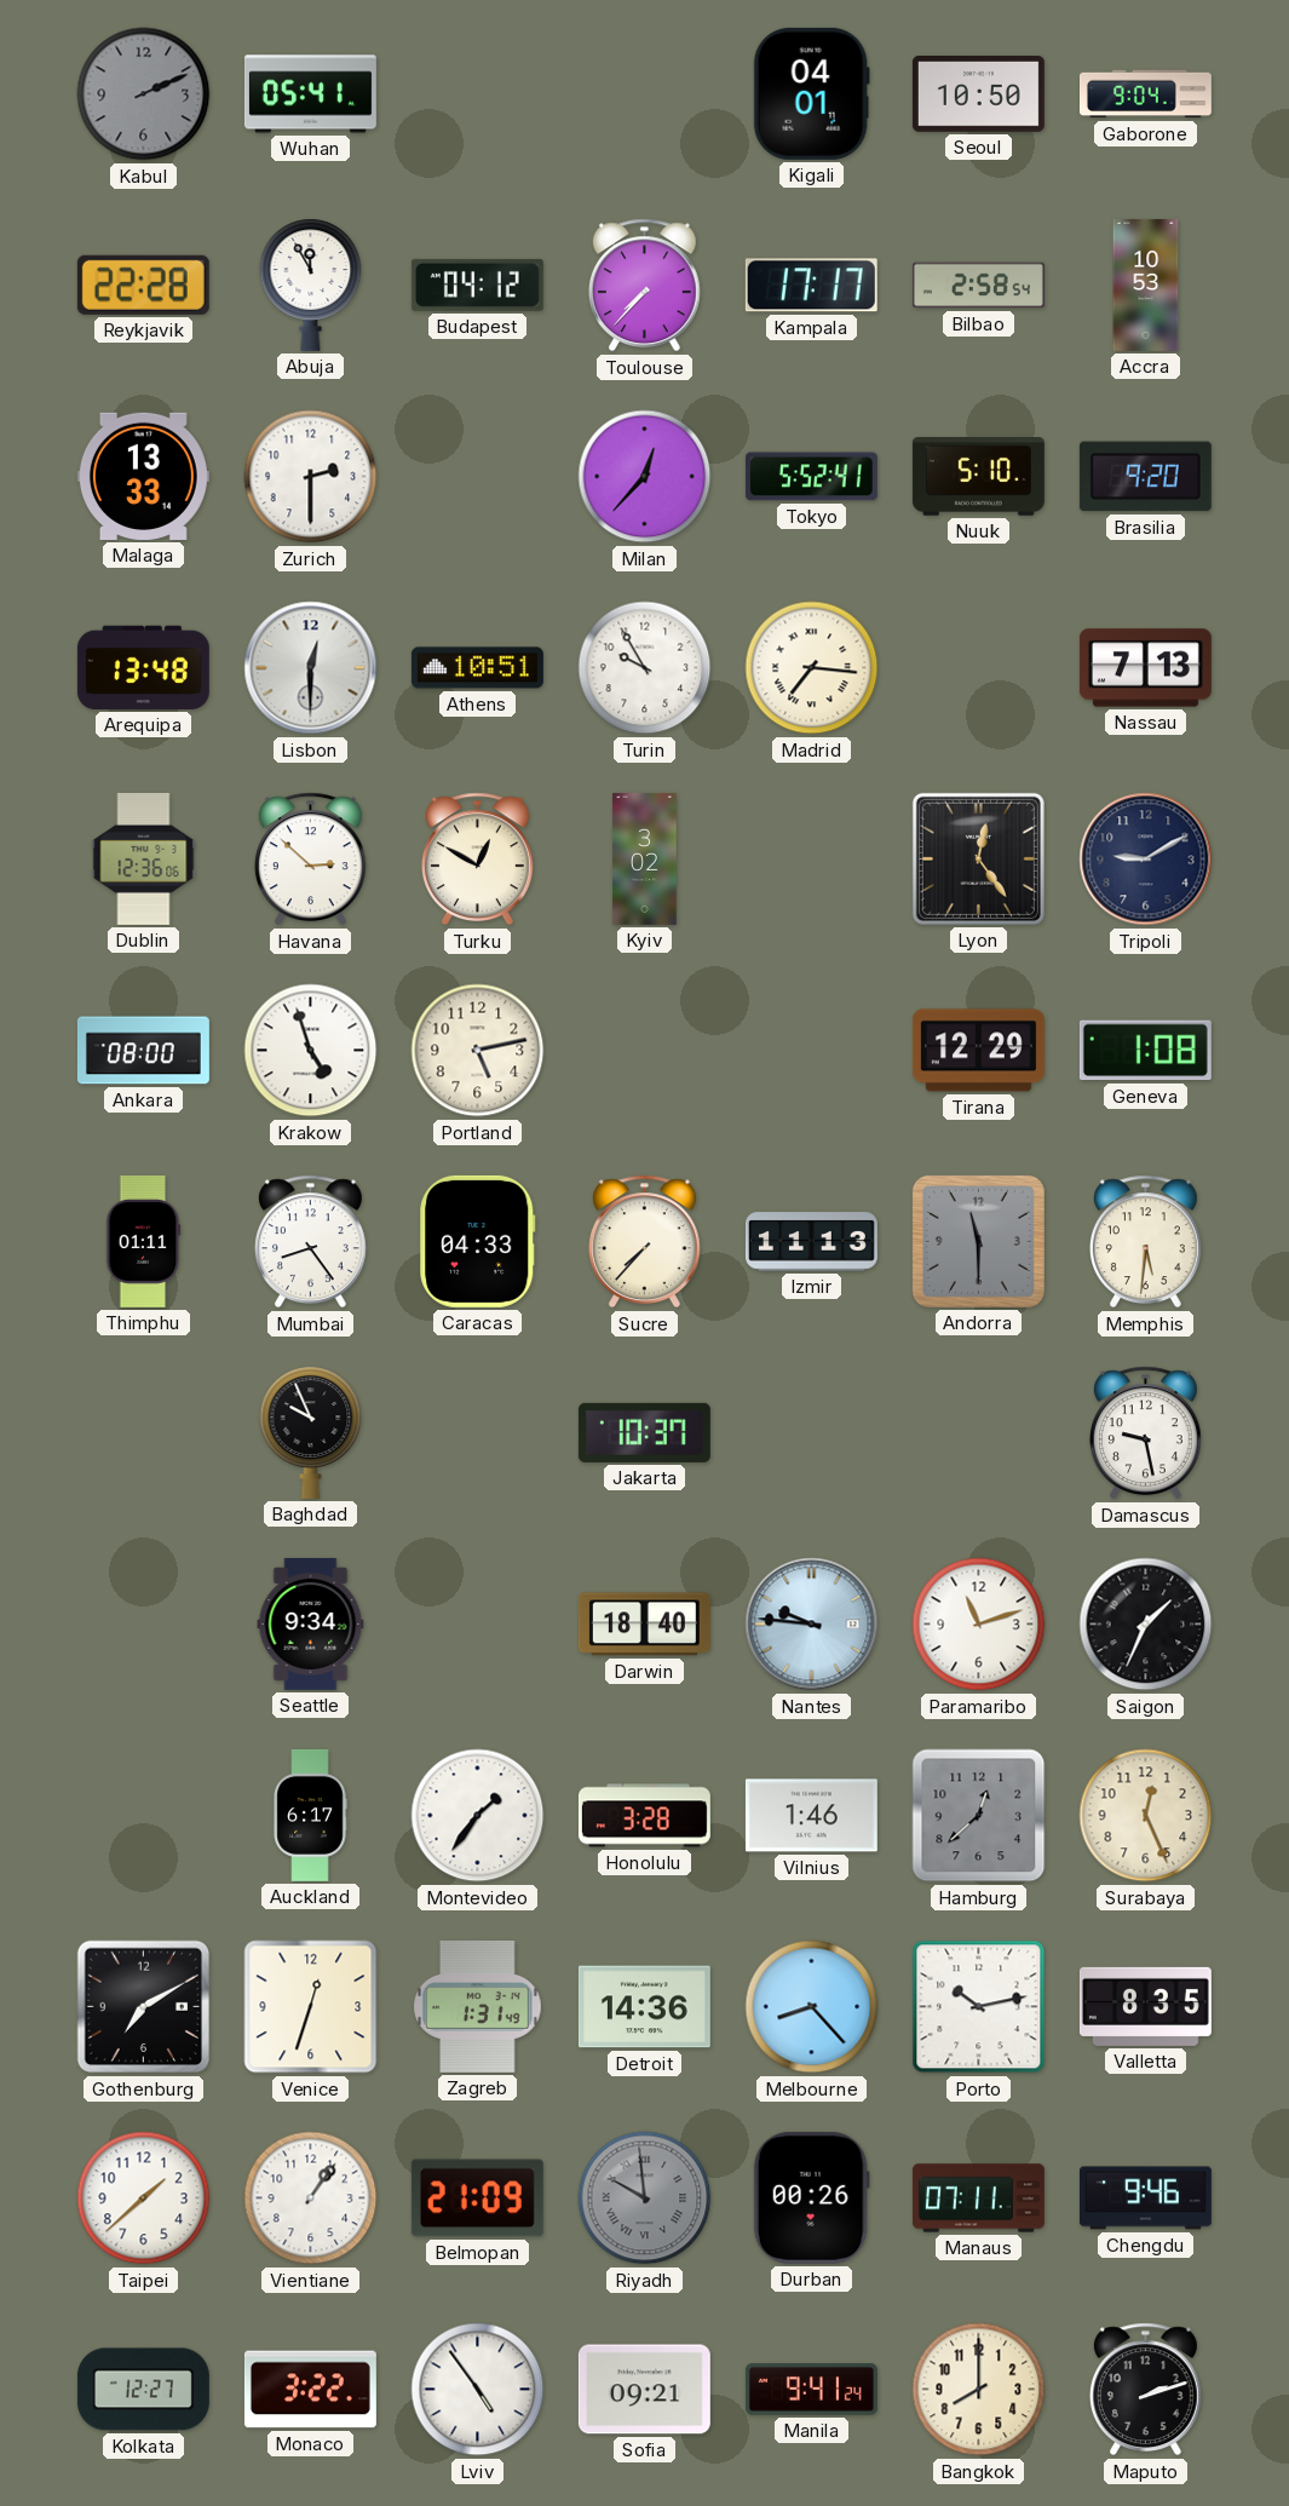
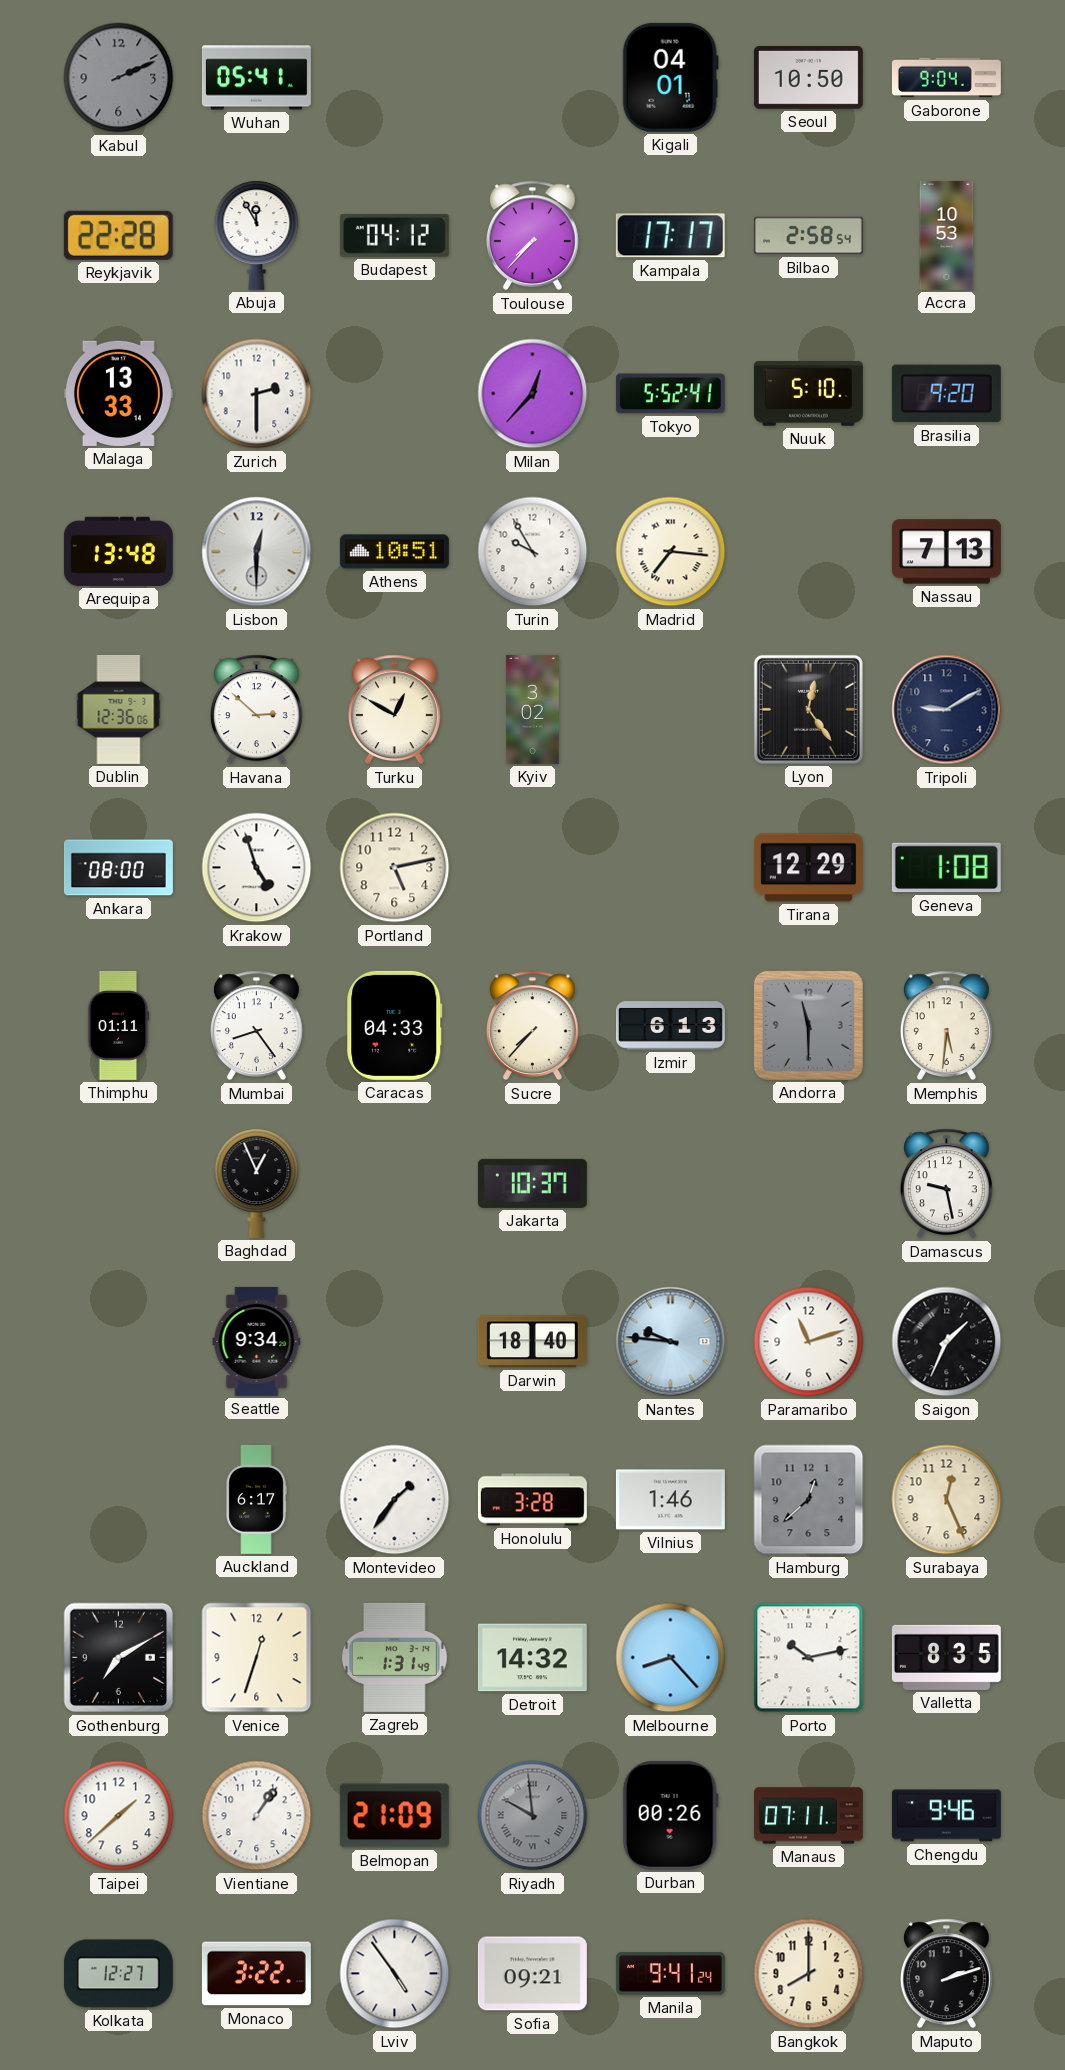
Izmir: 11:13 -> 6:13
Baghdad: 9:56 -> 12:56
Detroit: 14:36 -> 14:32
